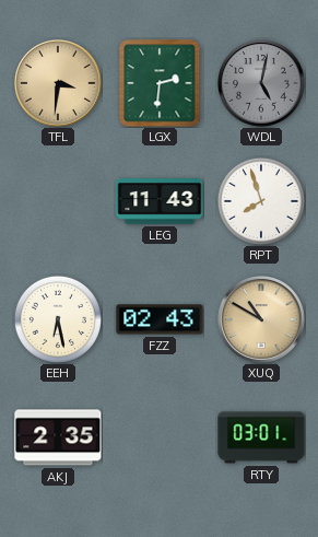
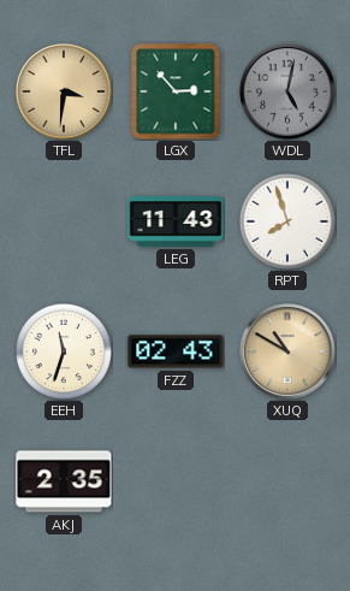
LGX: 2:31 -> 2:53
EEH: 6:28 -> 11:33
RTY: 03:01 -> none
